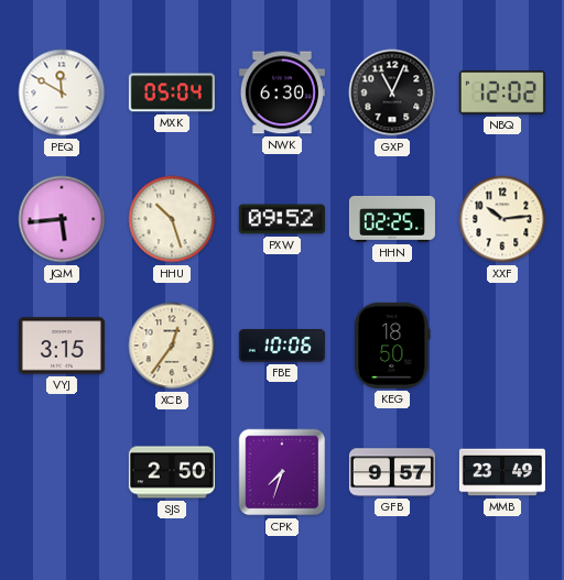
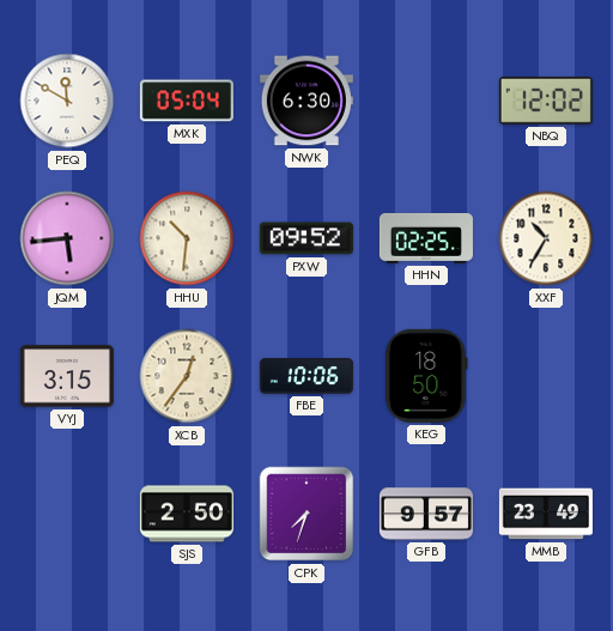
GXP: 11:04 -> none
HHU: 10:27 -> 10:31
XXF: 10:14 -> 10:35
